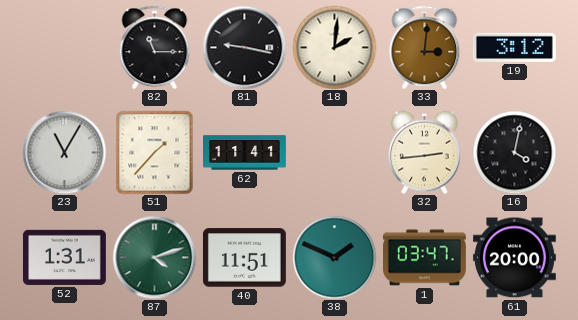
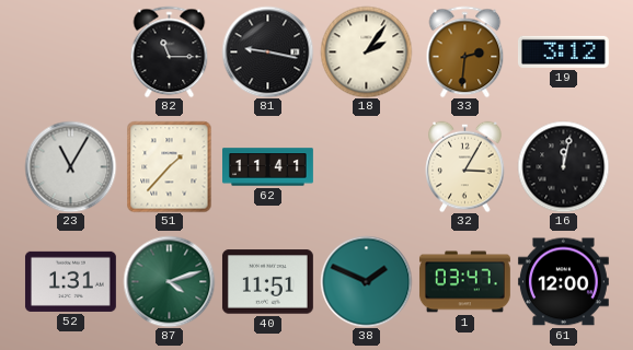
18: 2:01 -> 2:06
33: 3:01 -> 2:31
32: 2:44 -> 3:05
16: 4:02 -> 12:02
61: 20:00 -> 12:00
